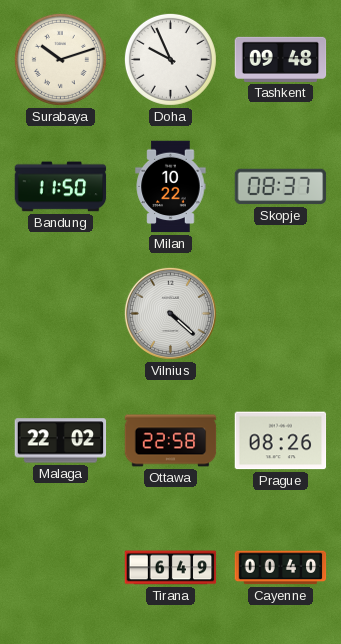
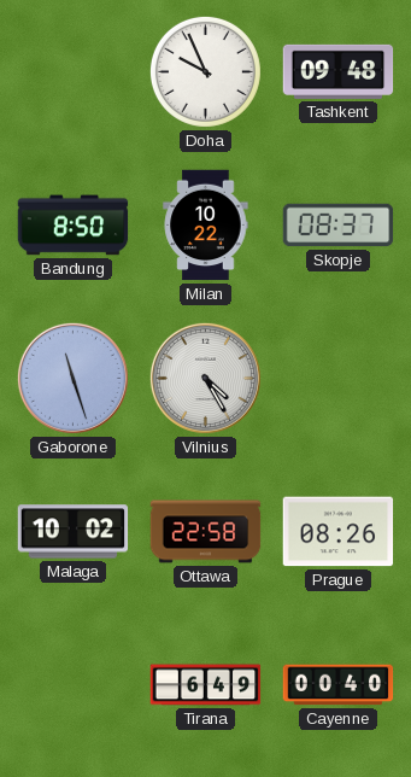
Surabaya: 10:12 -> none
Bandung: 11:50 -> 8:50
Gaborone: none -> 11:27
Vilnius: 4:22 -> 4:25
Malaga: 22:02 -> 10:02
